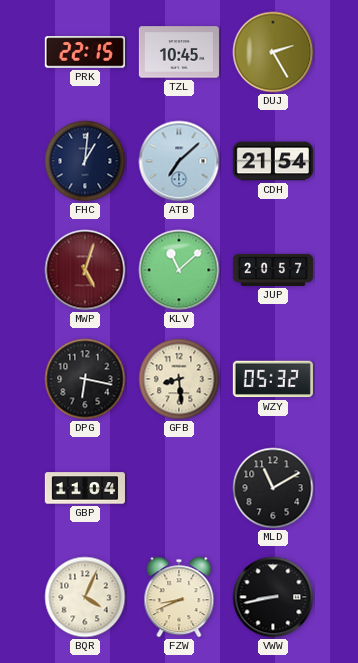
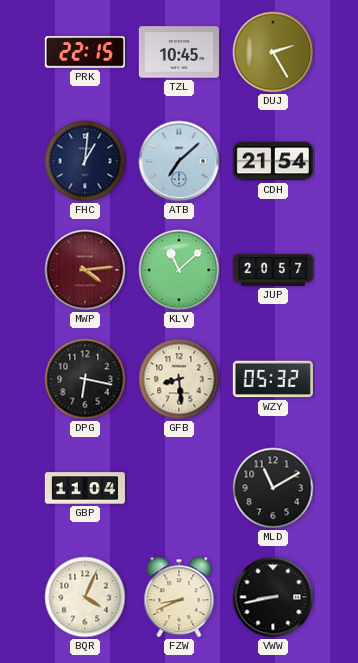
MWP: 5:03 -> 4:14
